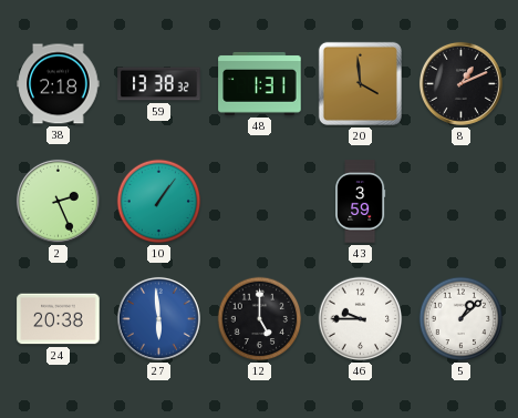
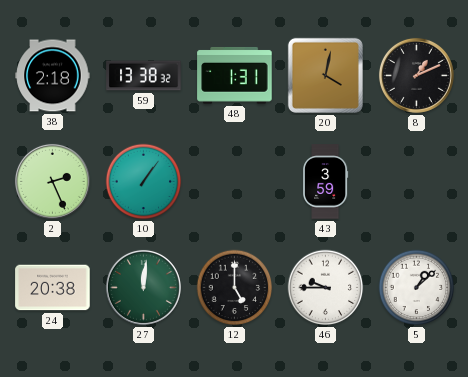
20: 3:59 -> 4:02
27: 5:59 -> 12:01
27 dial: blue -> green
